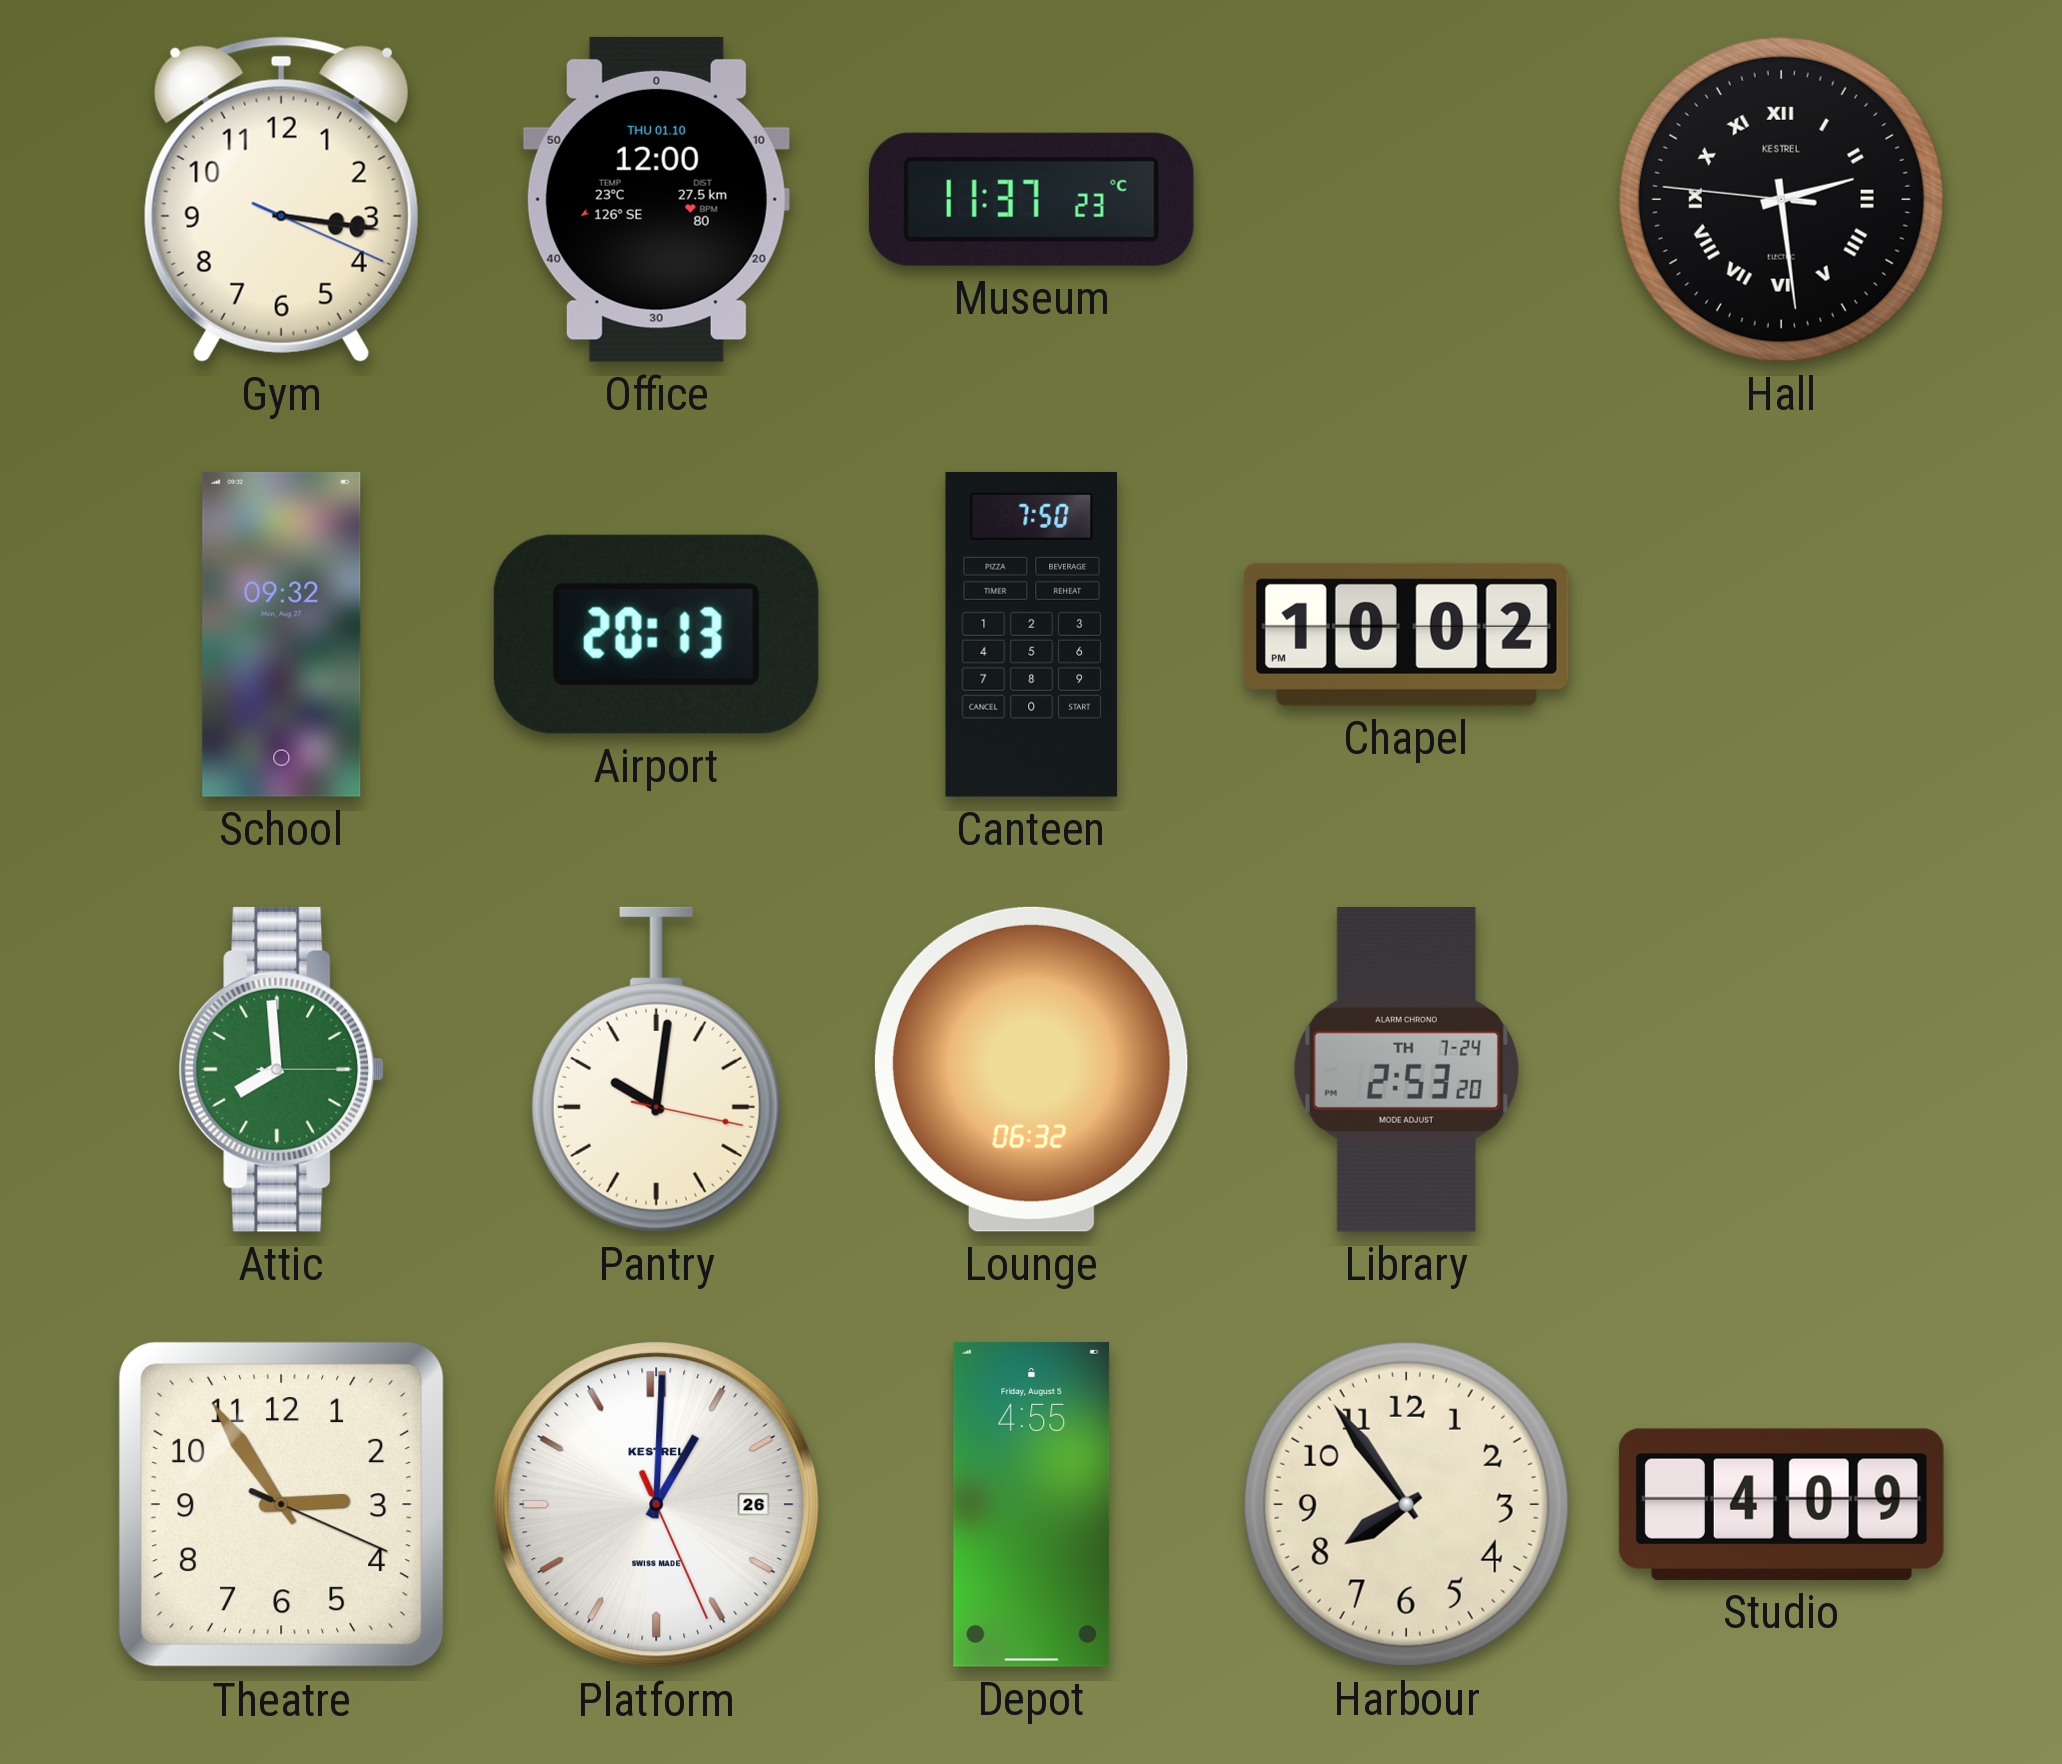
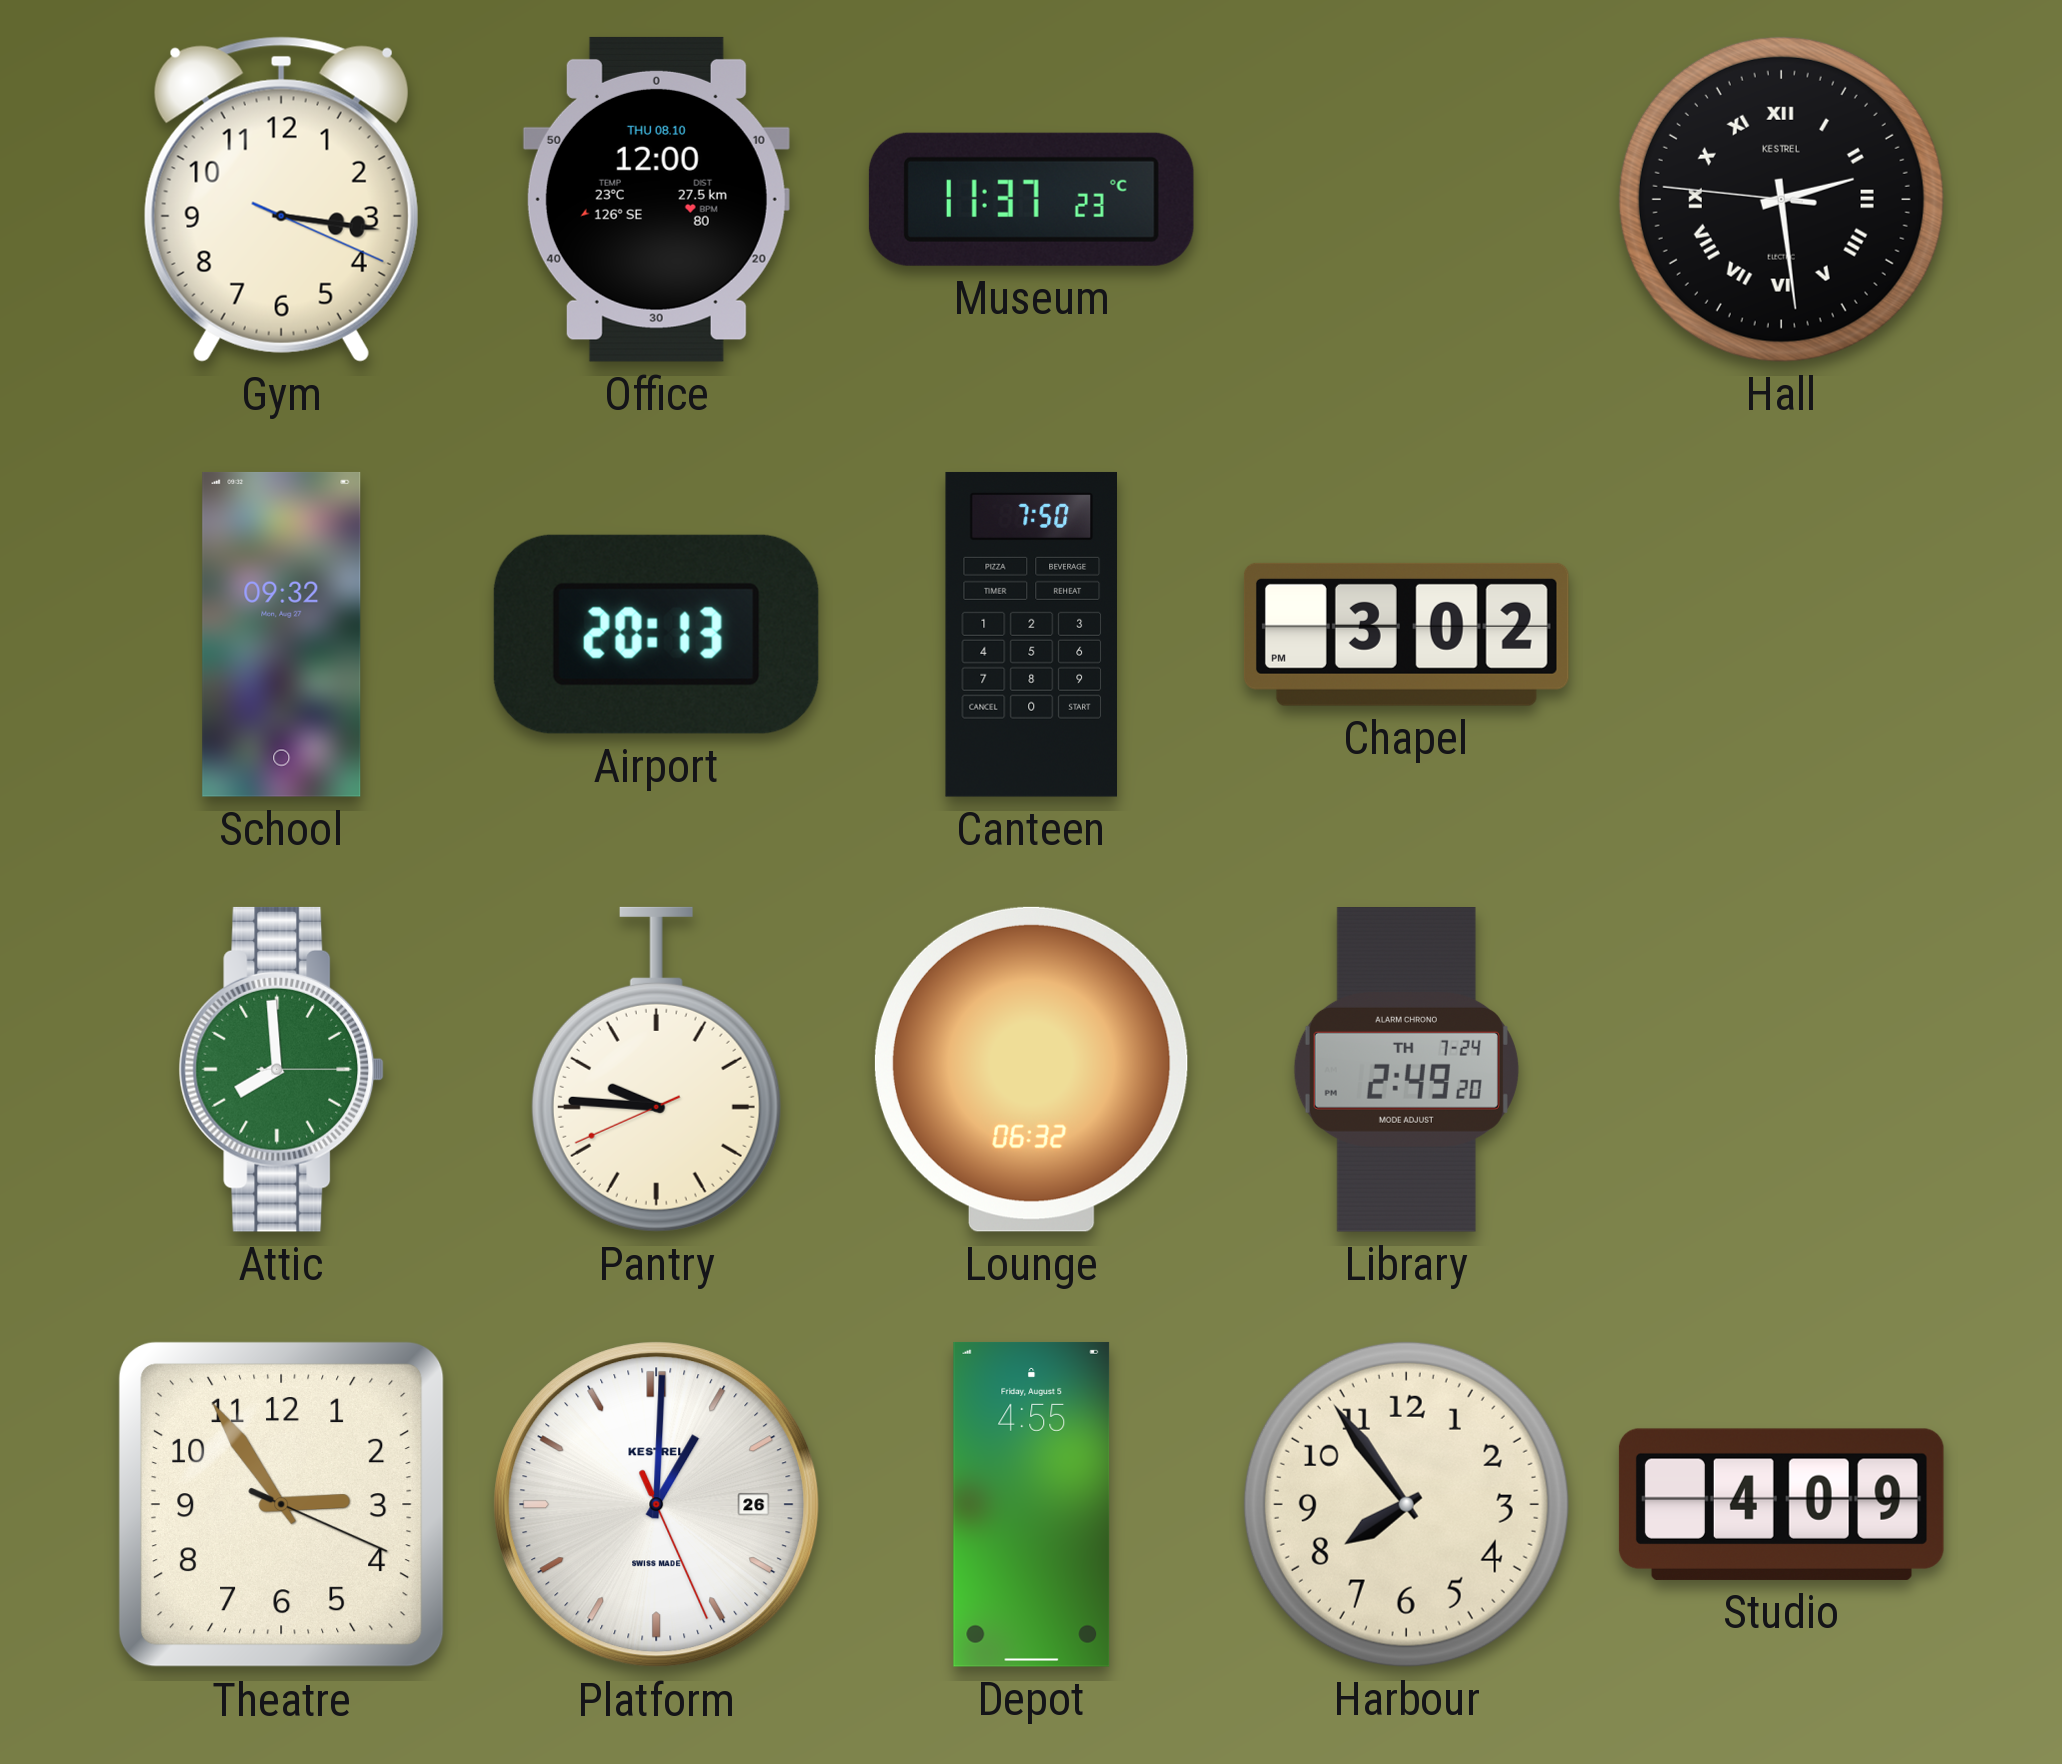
Office date: THU 01.10 -> THU 08.10
Chapel: 10:02 -> 3:02
Pantry: 10:01 -> 9:45
Library: 2:53 -> 2:49
